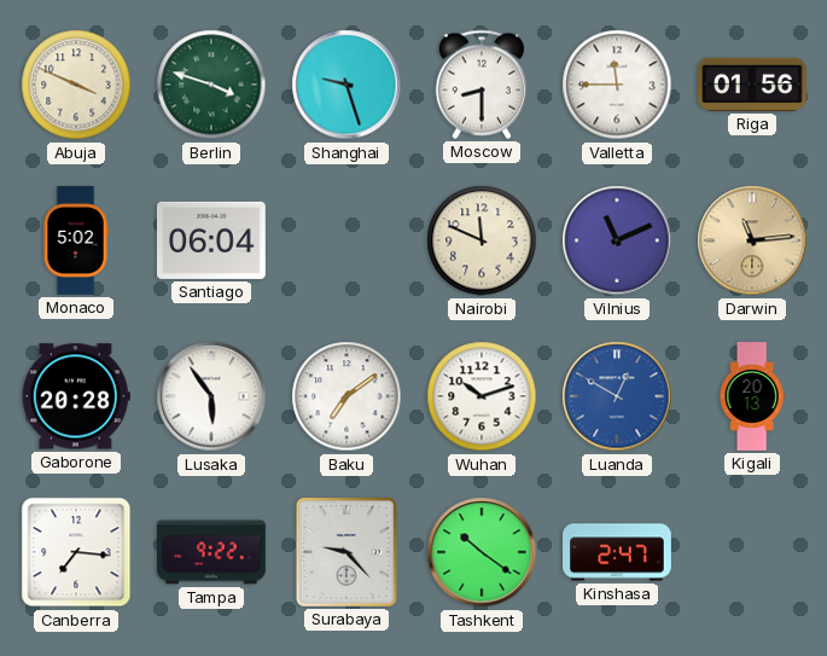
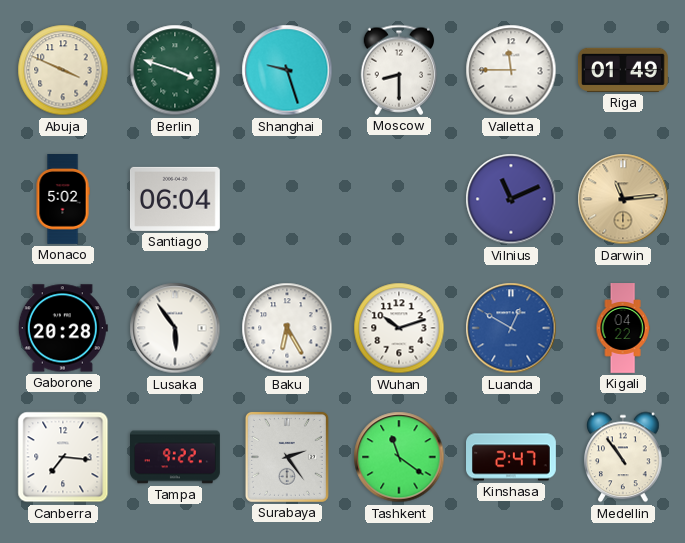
Riga: 01:56 -> 01:49
Nairobi: 11:49 -> none
Baku: 7:09 -> 6:25
Kigali: 20:13 -> 04:22
Surabaya: 9:23 -> 2:24
Tashkent: 10:21 -> 11:21
Medellin: none -> 10:54
